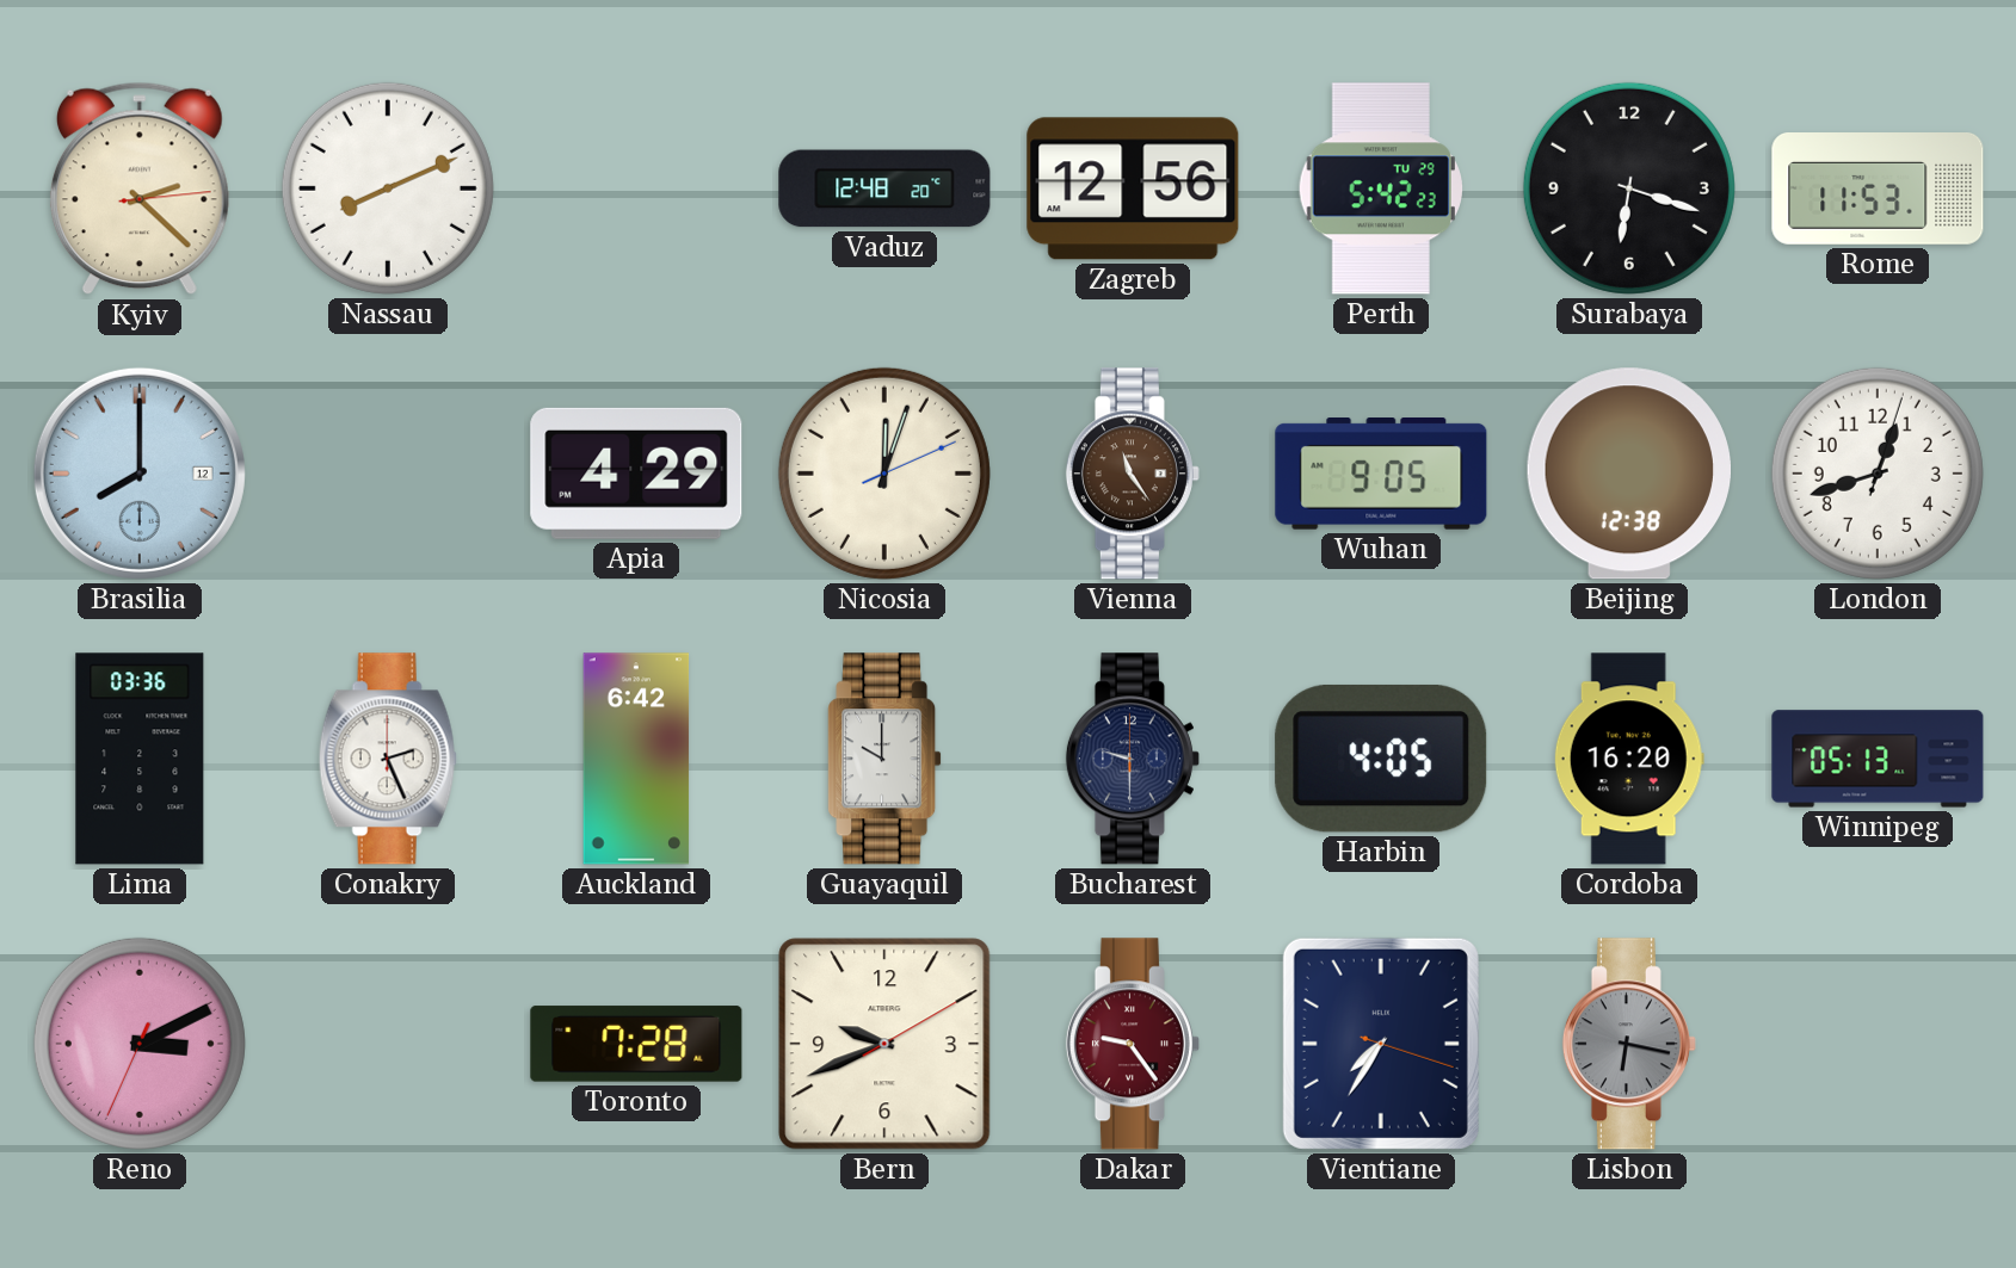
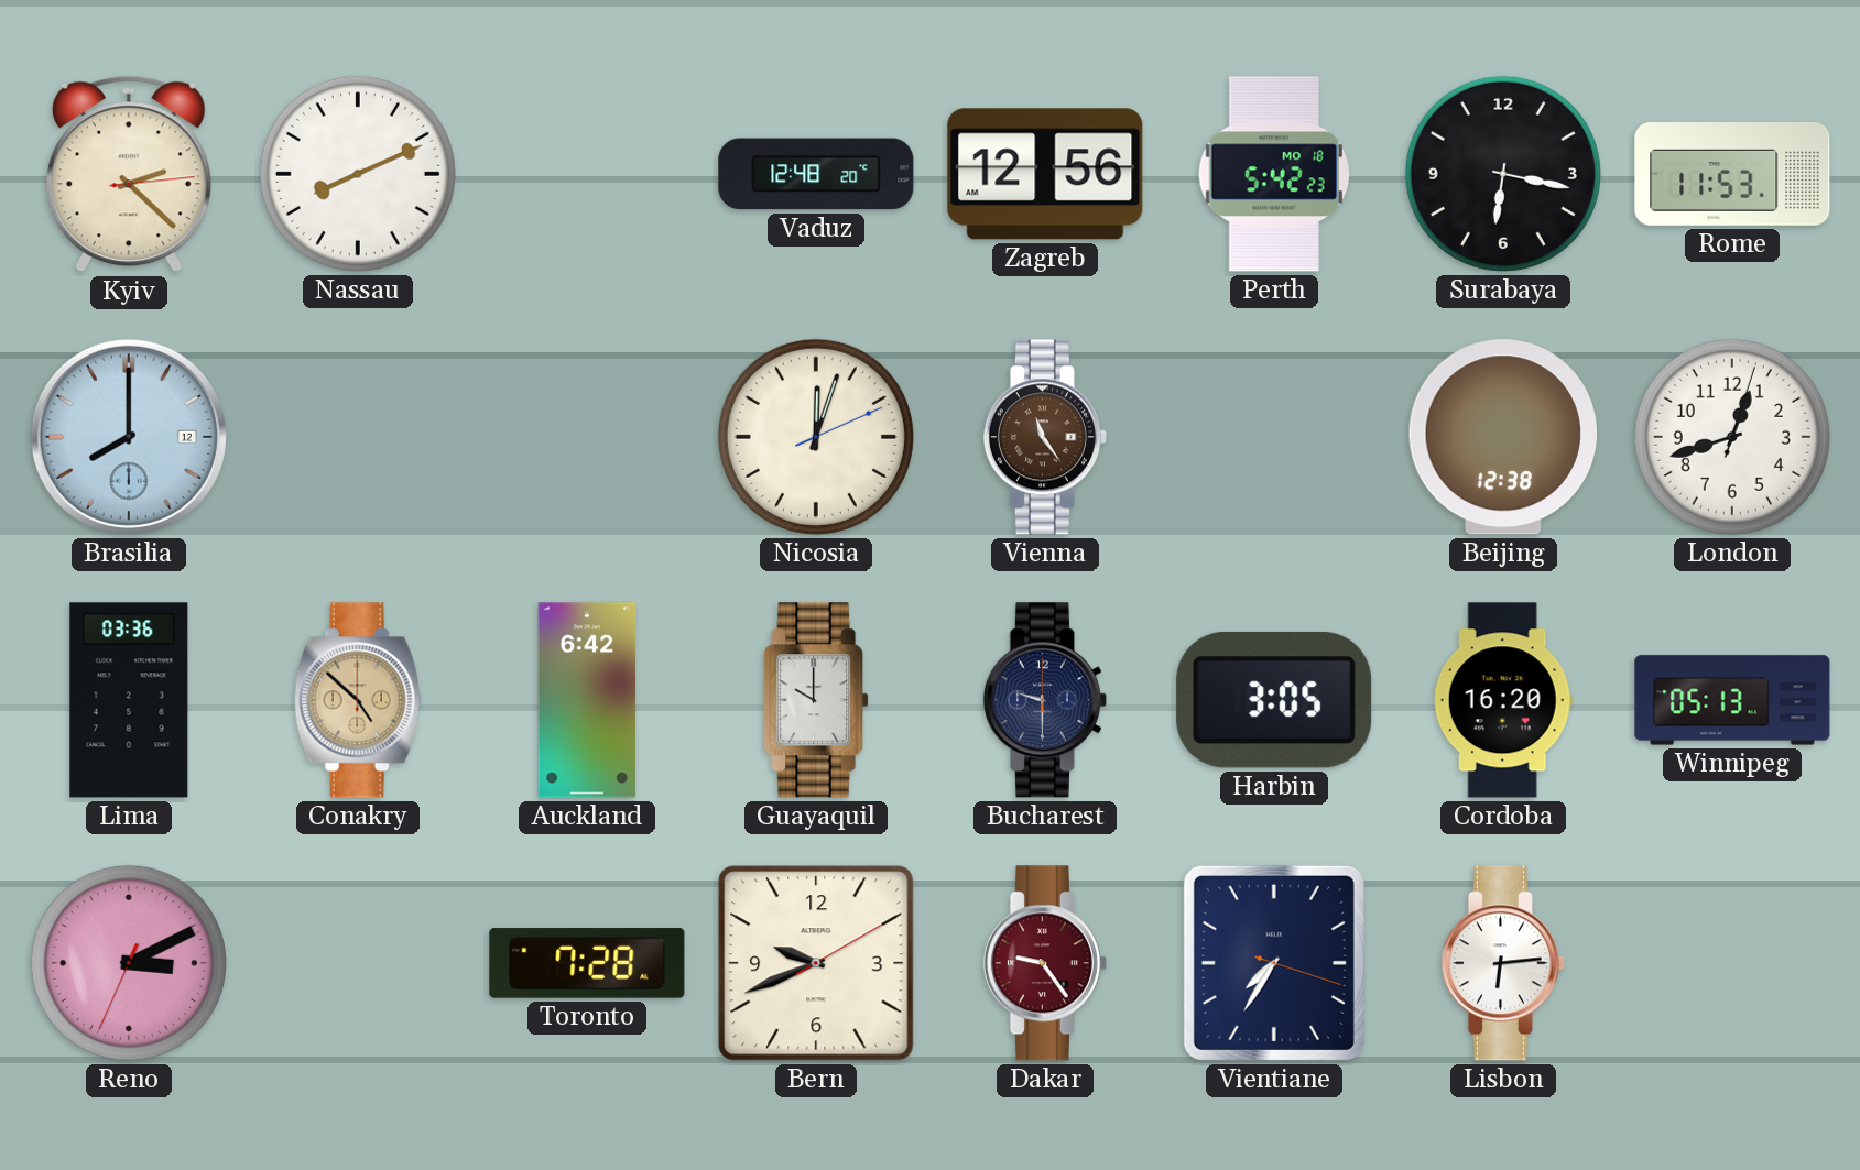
Perth date: TU 29 -> MO 18
Surabaya: 6:18 -> 6:17
Apia: 4:29 -> none
Wuhan: 9:05 -> none
Conakry: 2:26 -> 4:52
Conakry dial: white -> champagne
Harbin: 4:05 -> 3:05
Lisbon: 6:17 -> 6:14
Lisbon dial: grey -> white
